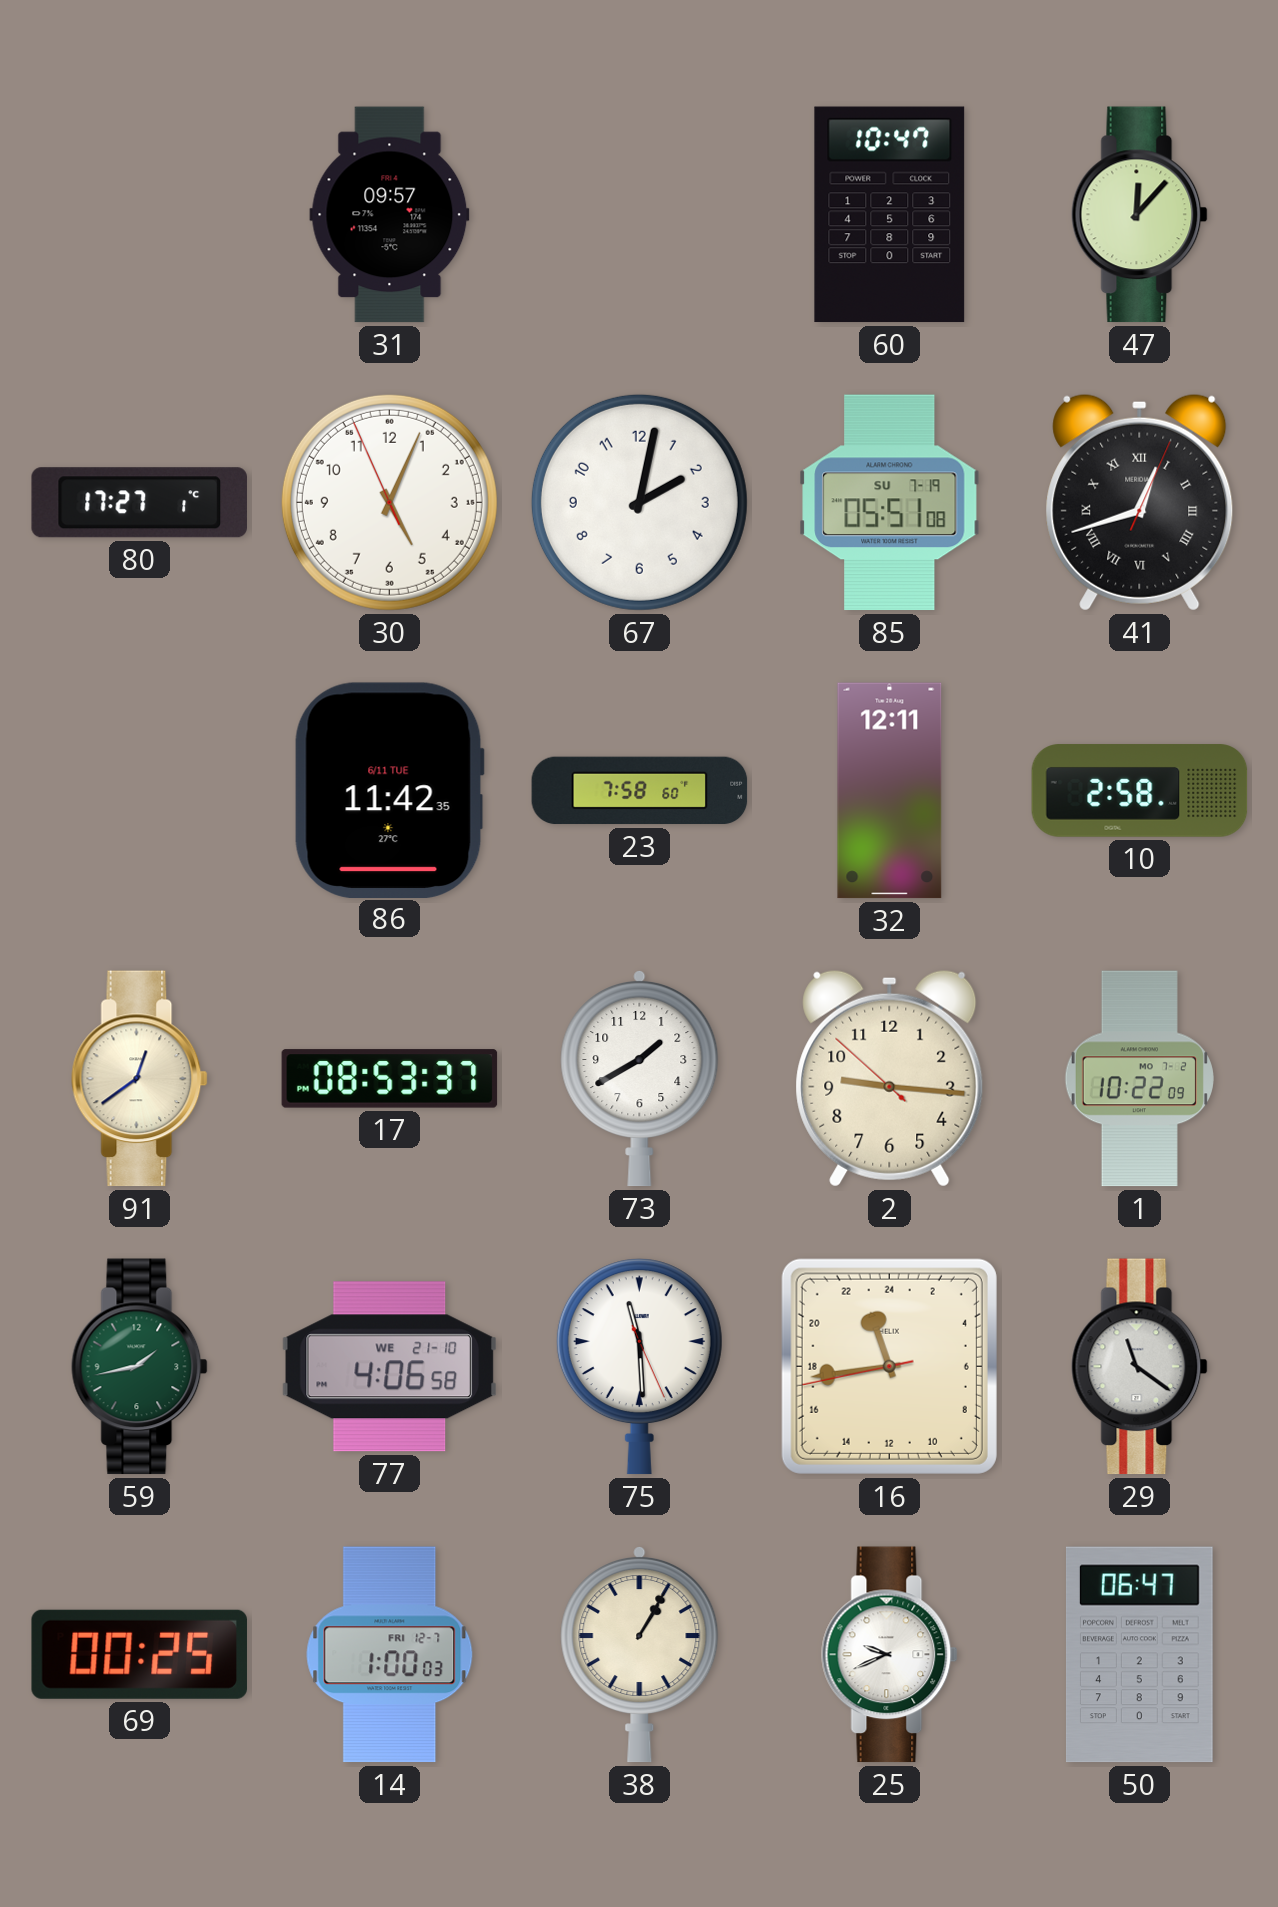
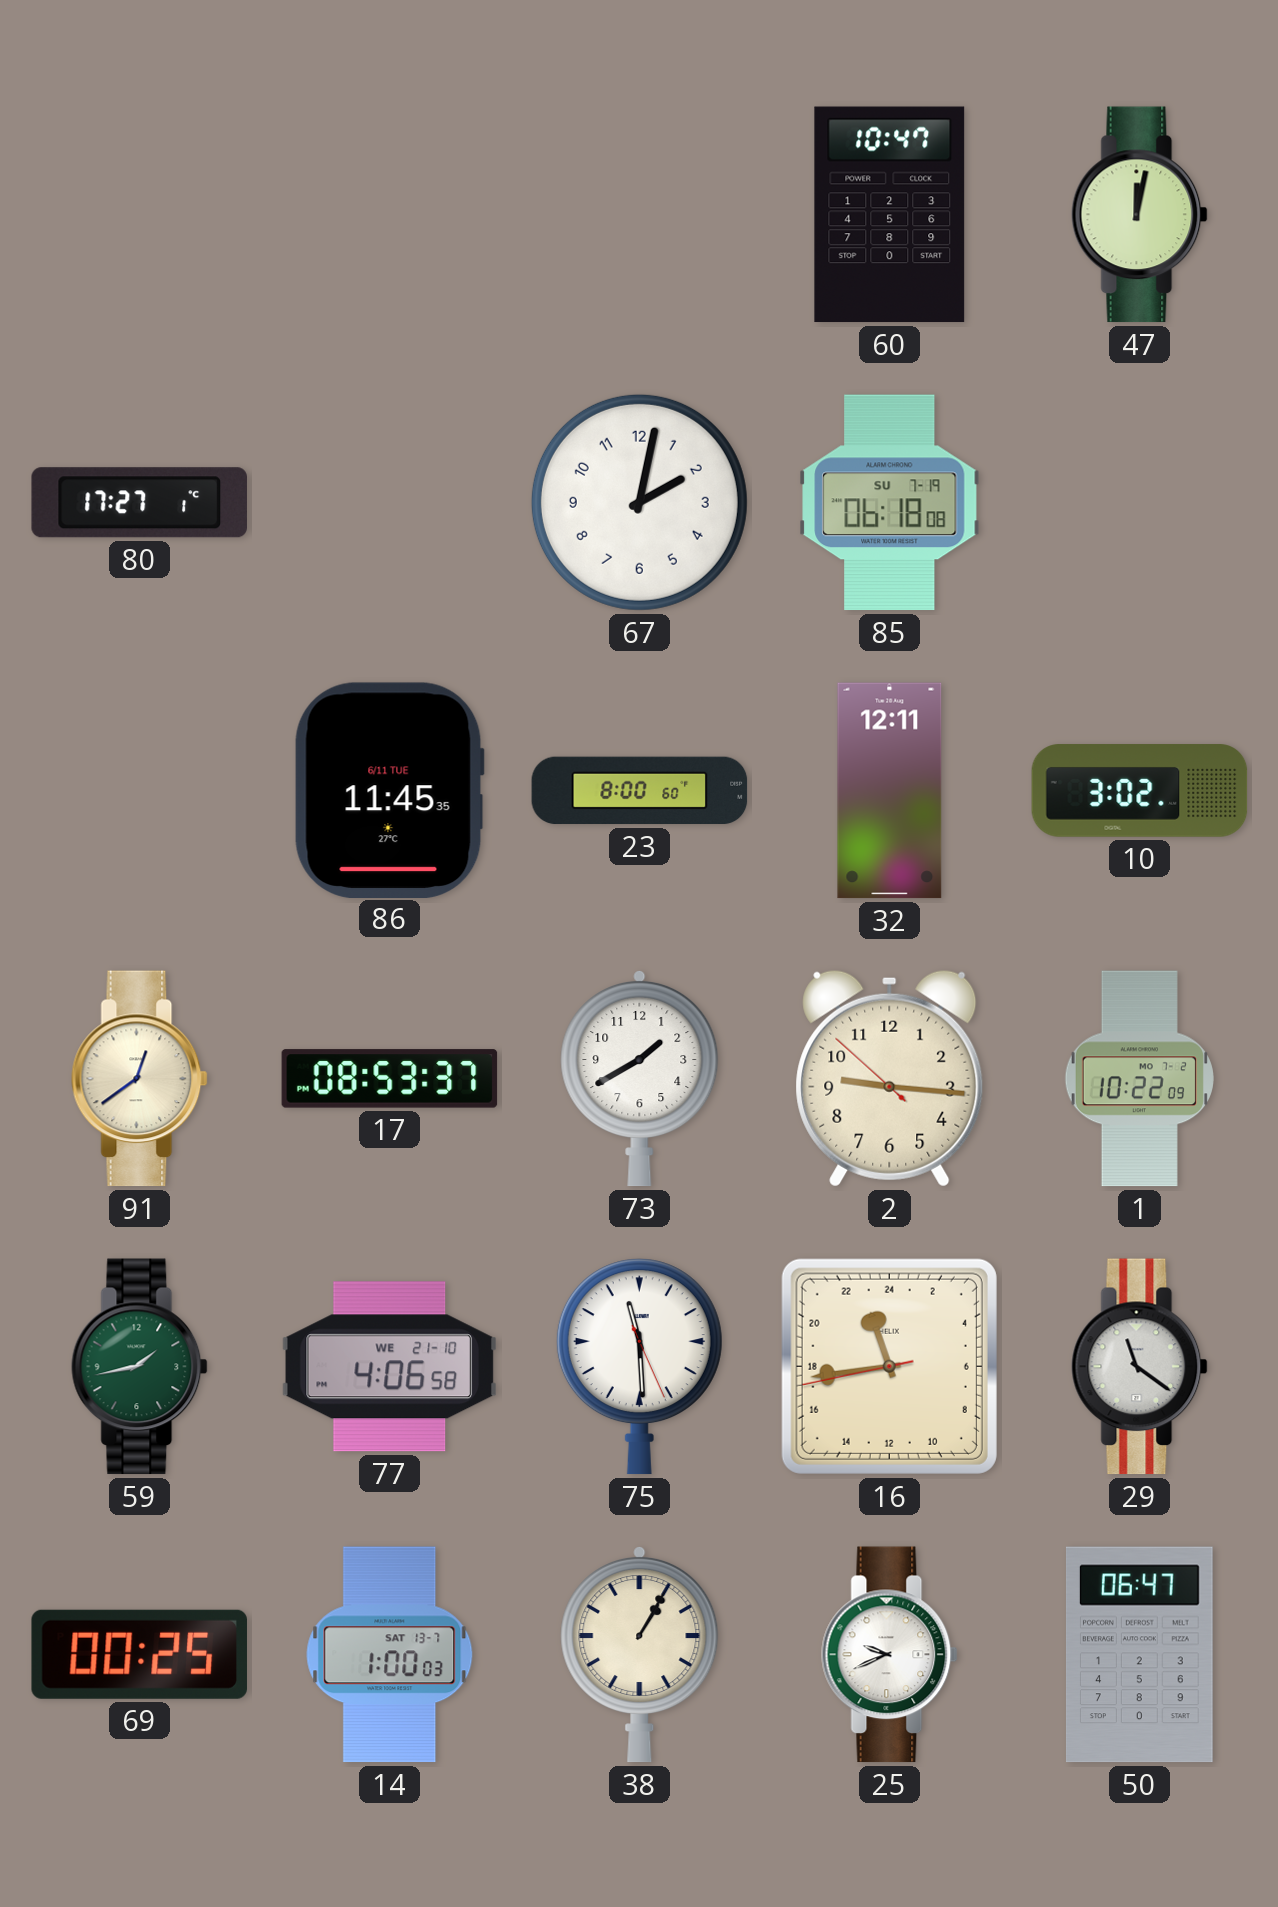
31: 09:57 -> none
47: 12:07 -> 12:02
30: 5:03 -> none
85: 05:51 -> 06:18
41: 12:42 -> none
86: 11:42 -> 11:45
23: 7:58 -> 8:00
10: 2:58 -> 3:02
14 date: FRI 12-7 -> SAT 13-7
